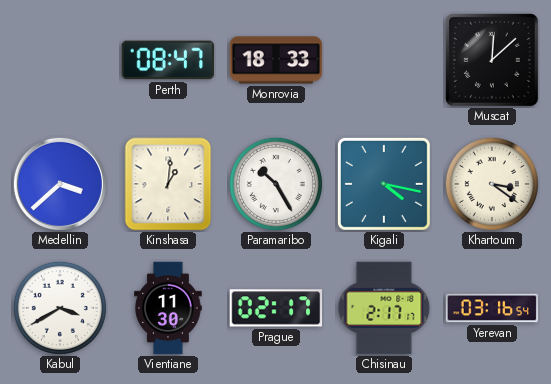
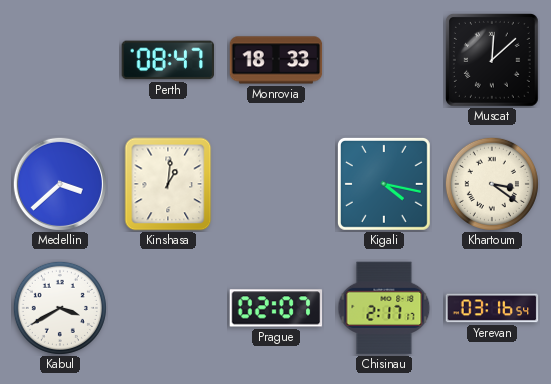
Paramaribo: 10:25 -> none
Vientiane: 11:30 -> none
Prague: 02:17 -> 02:07
